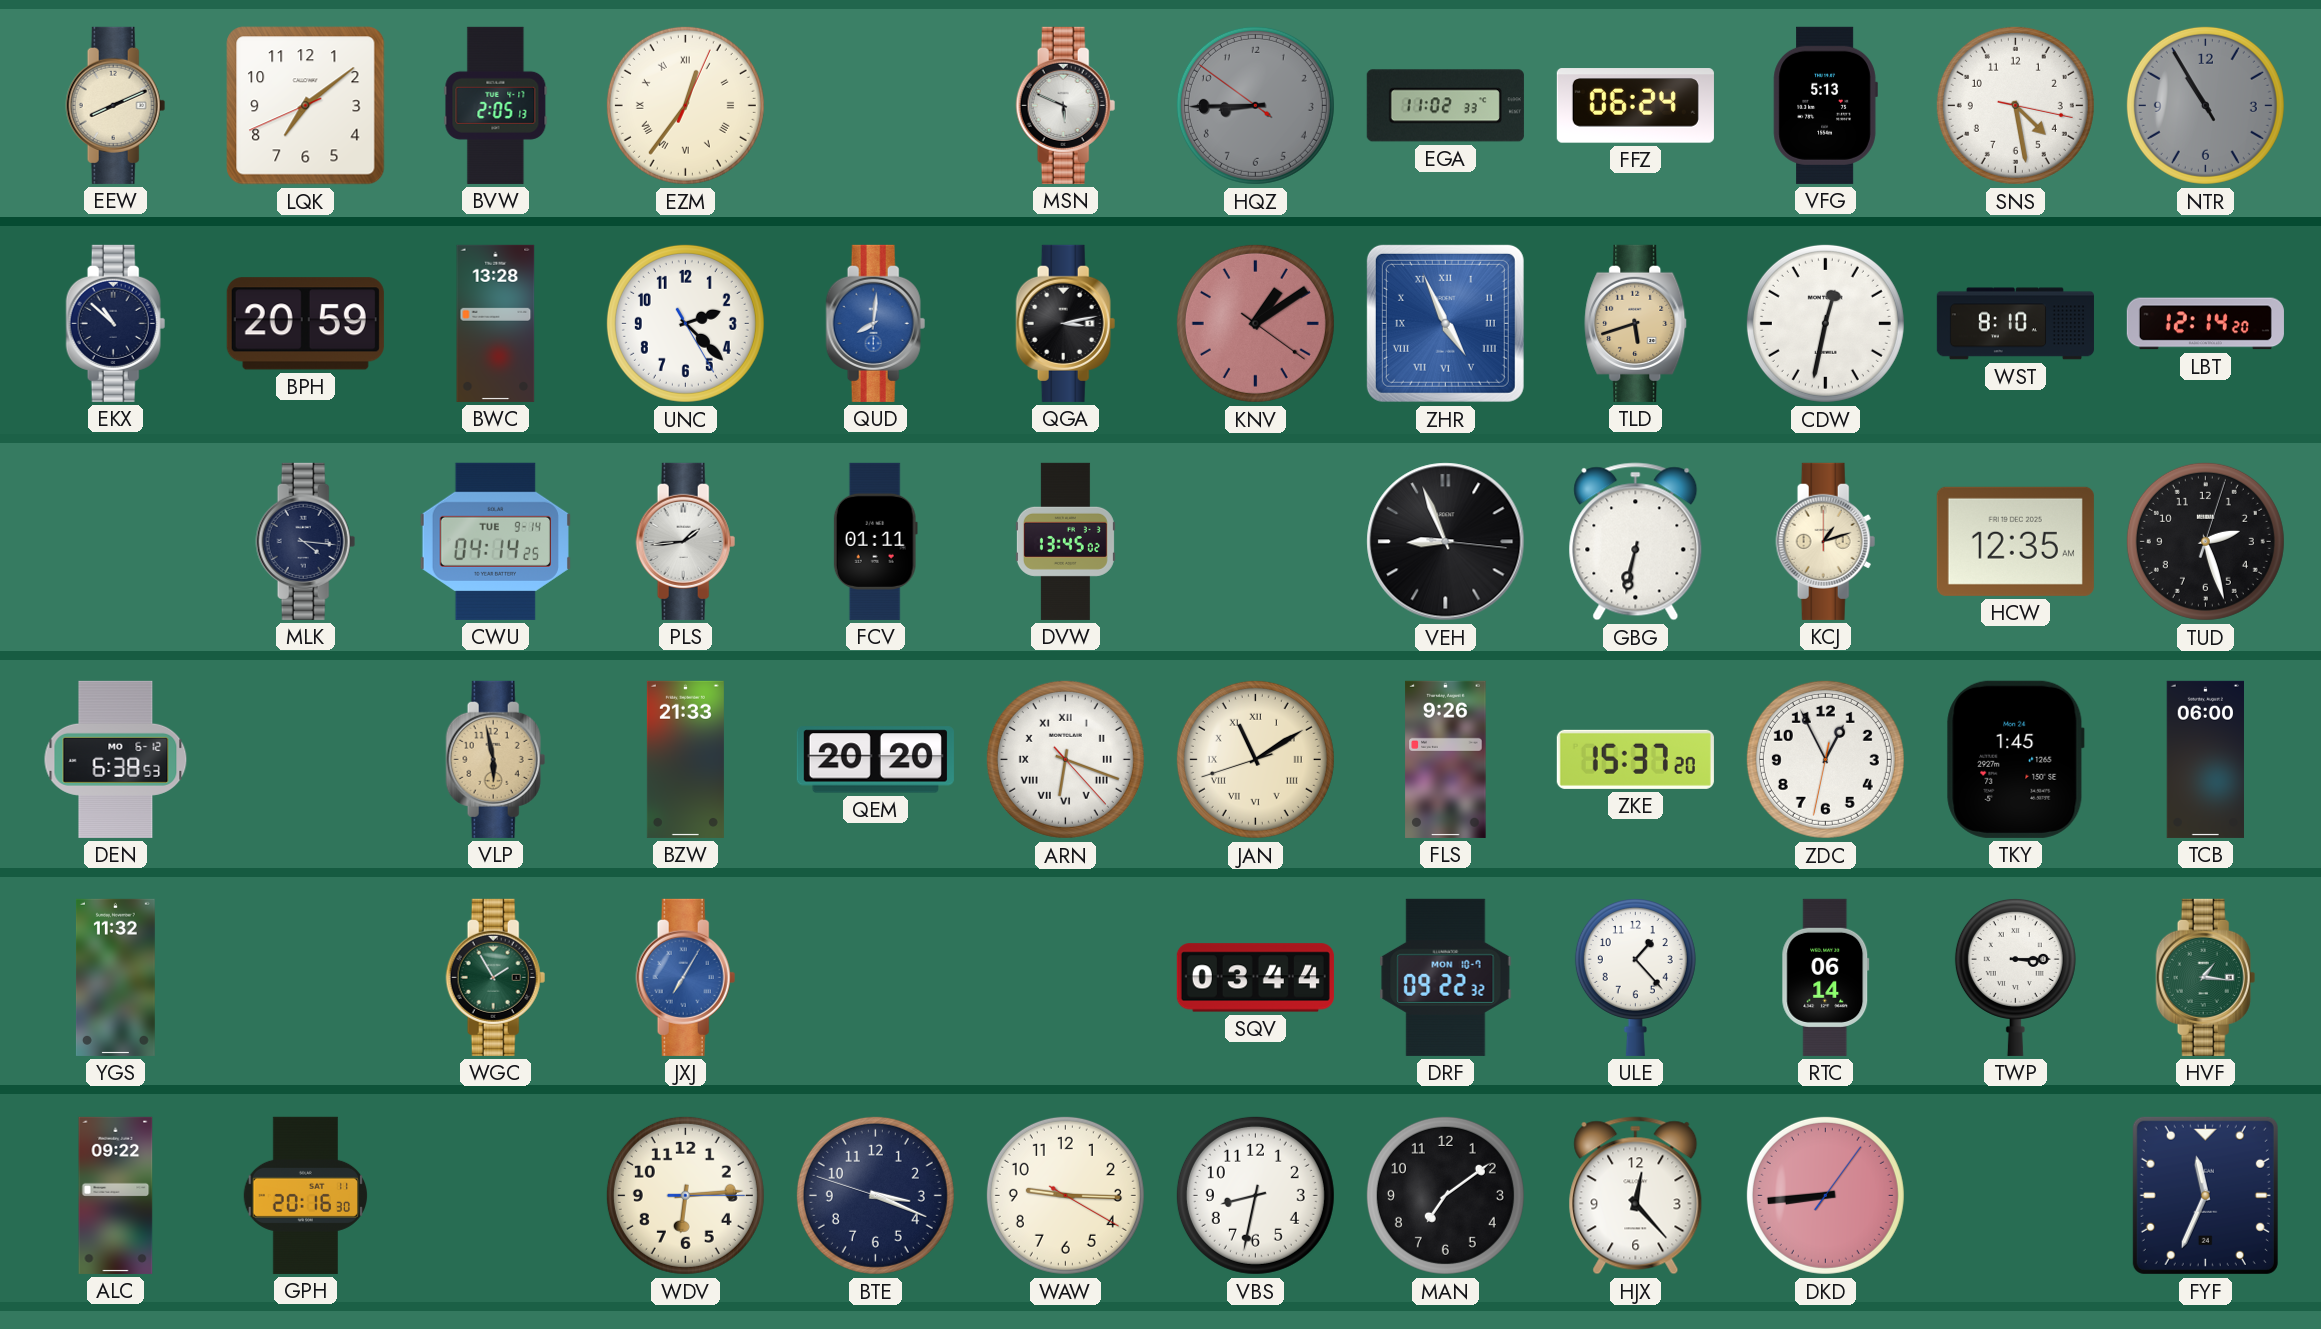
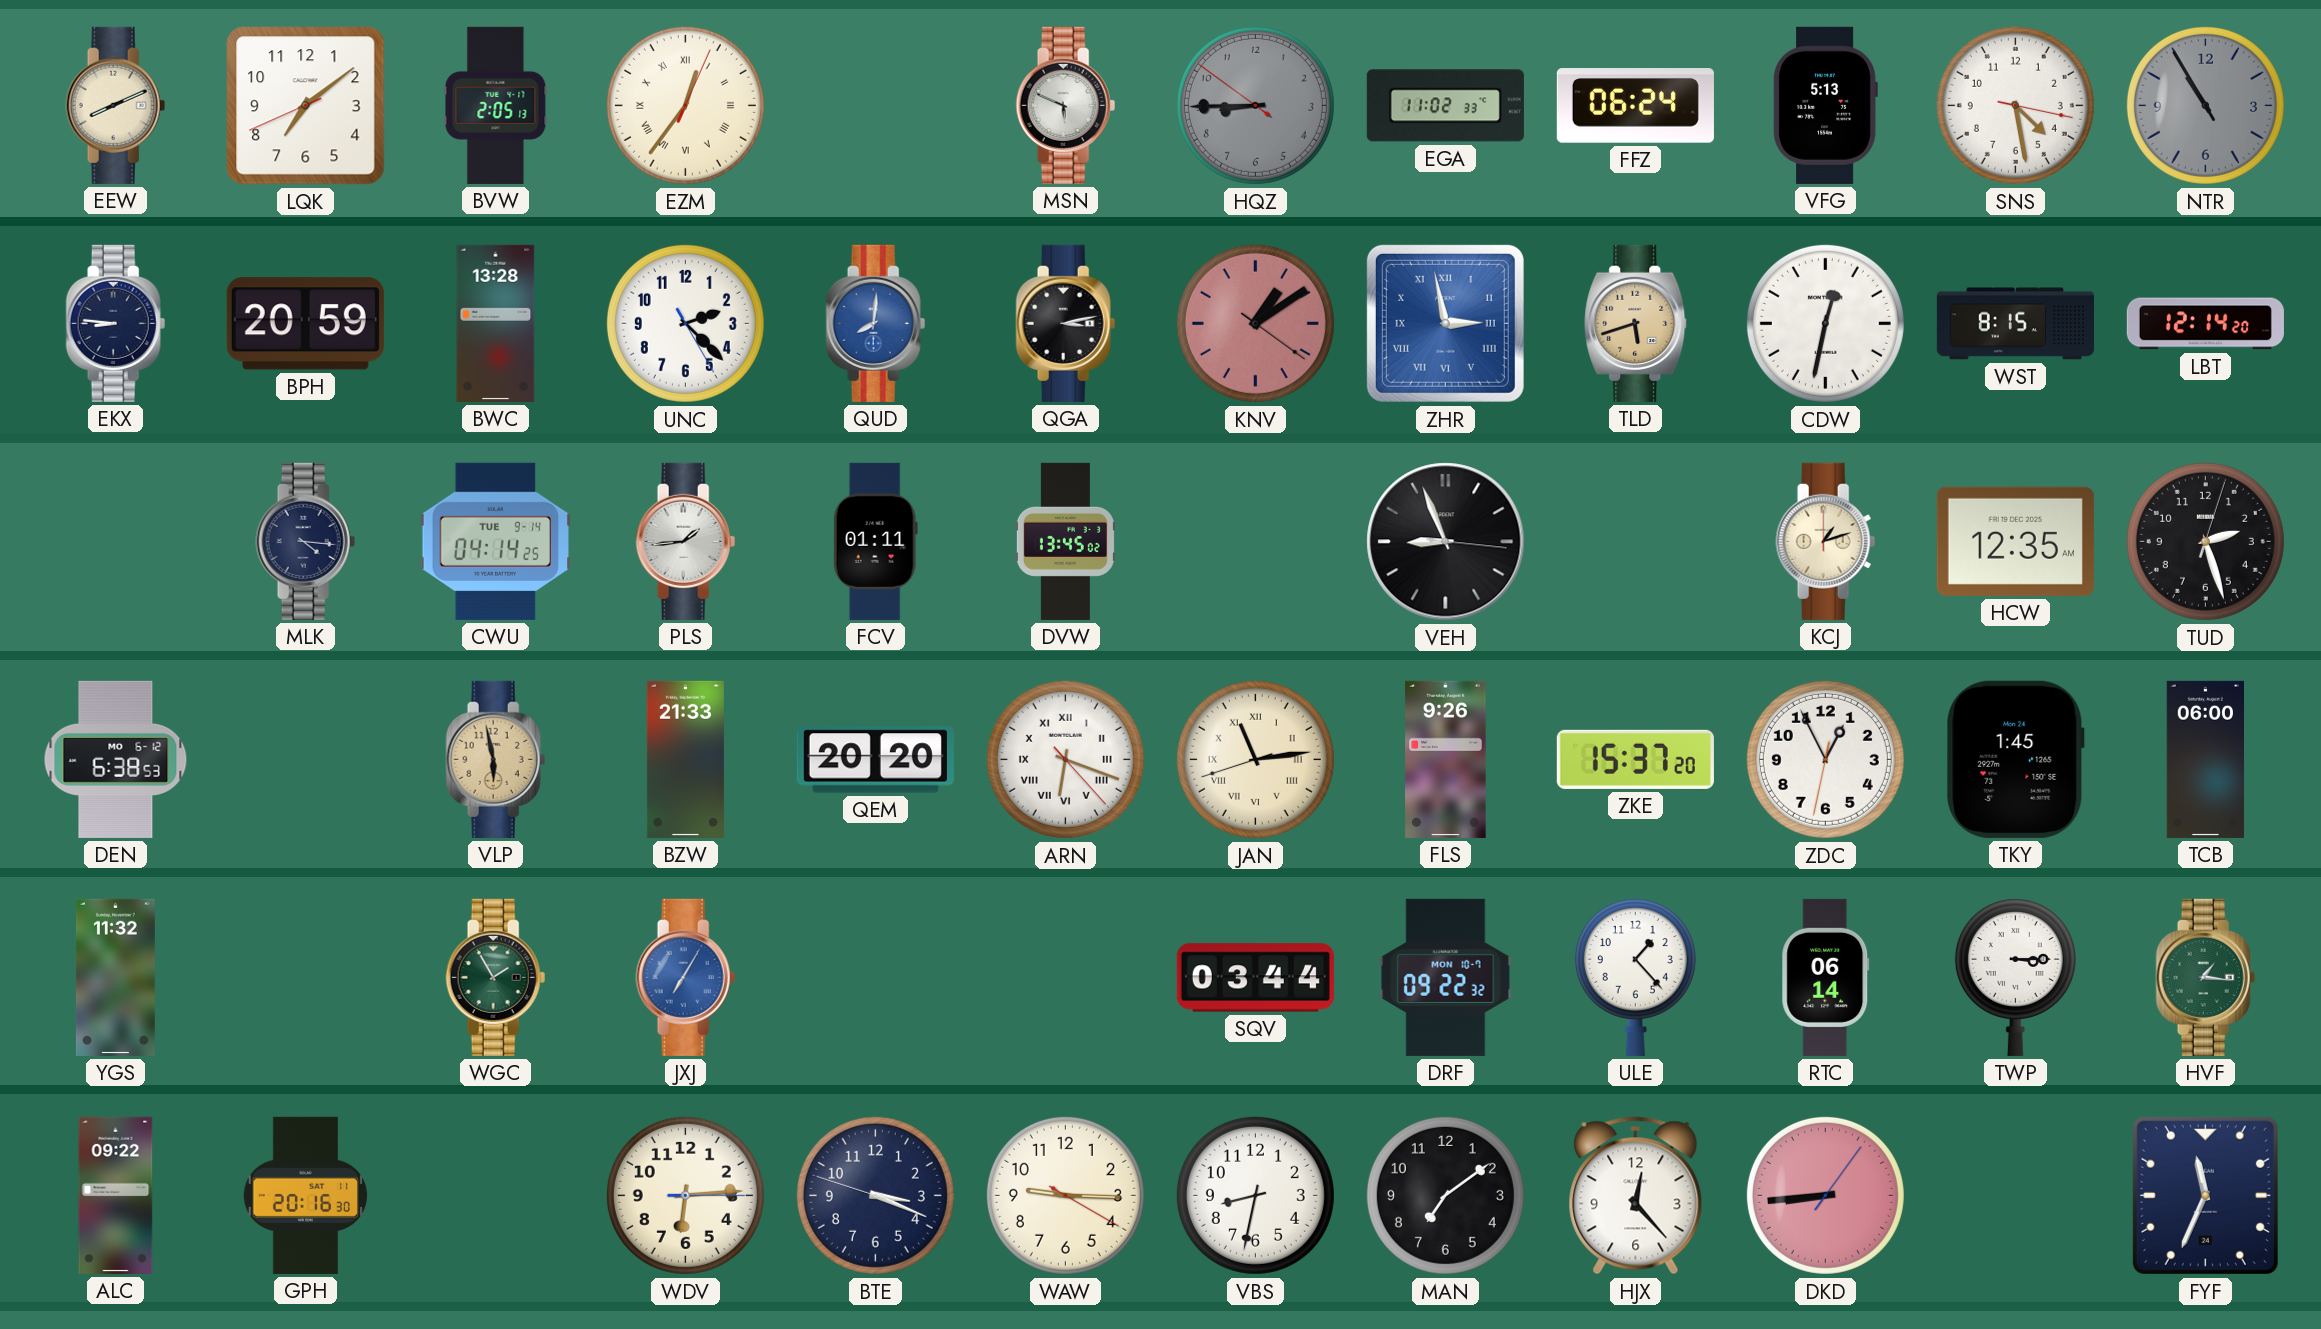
EKX: 10:52 -> 8:46
ZHR: 4:56 -> 2:58
WST: 8:10 -> 8:15
GBG: 6:32 -> none
JAN: 11:09 -> 11:13
